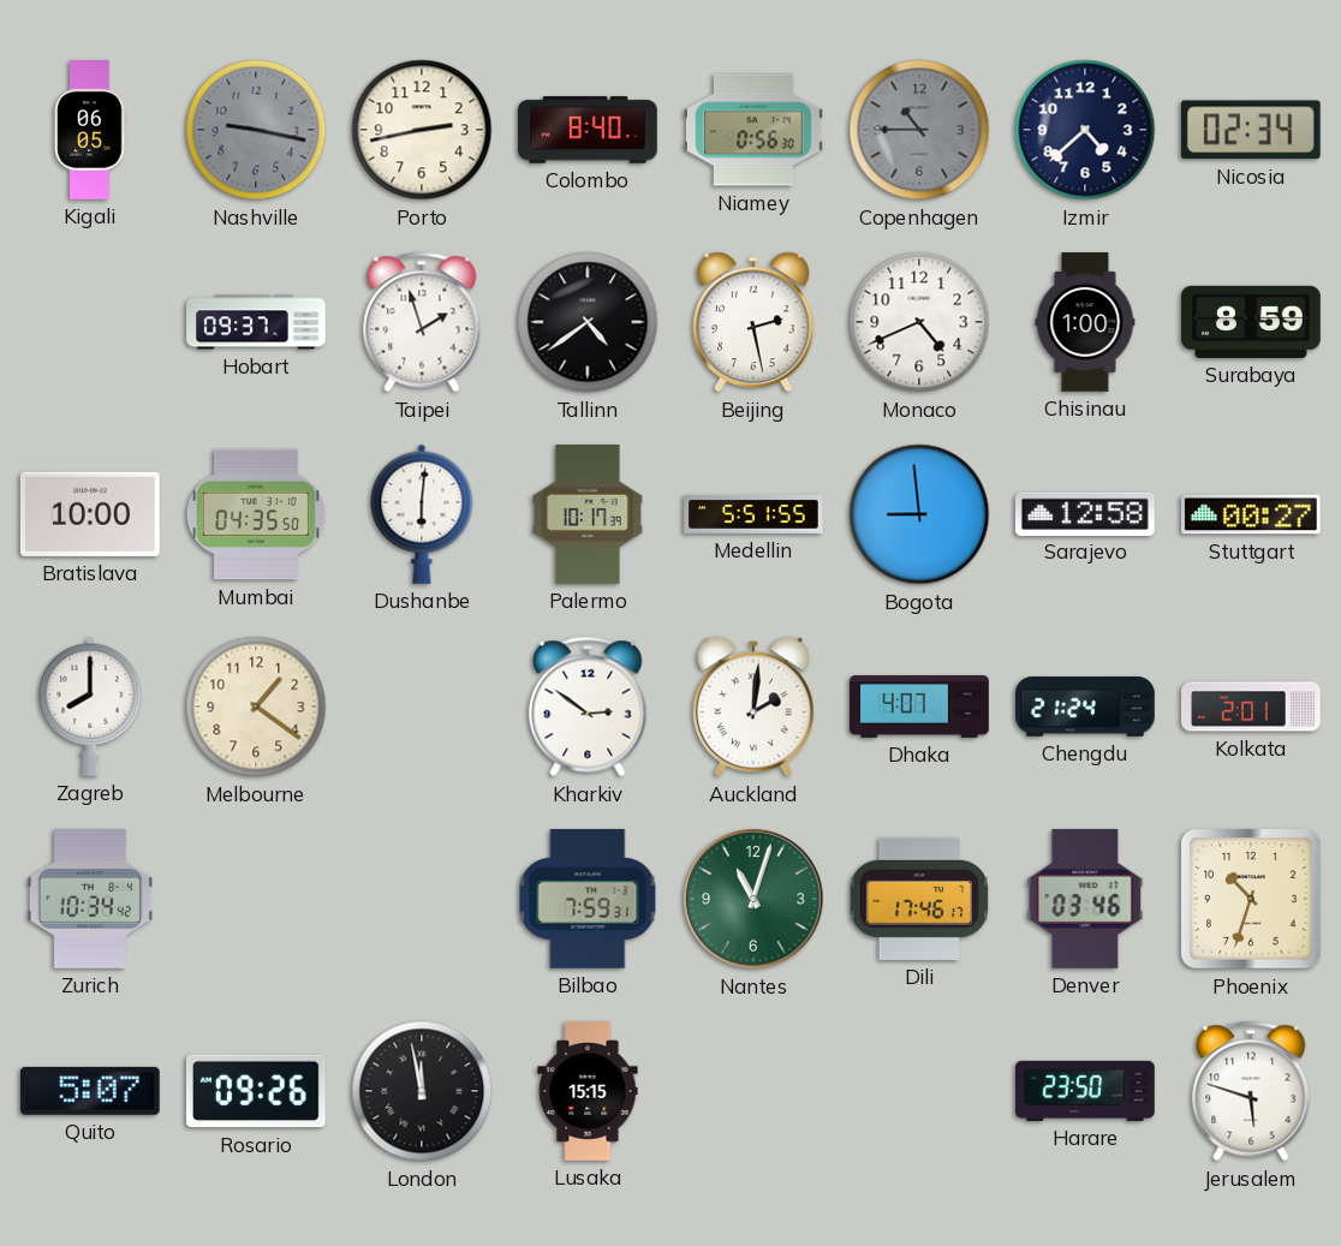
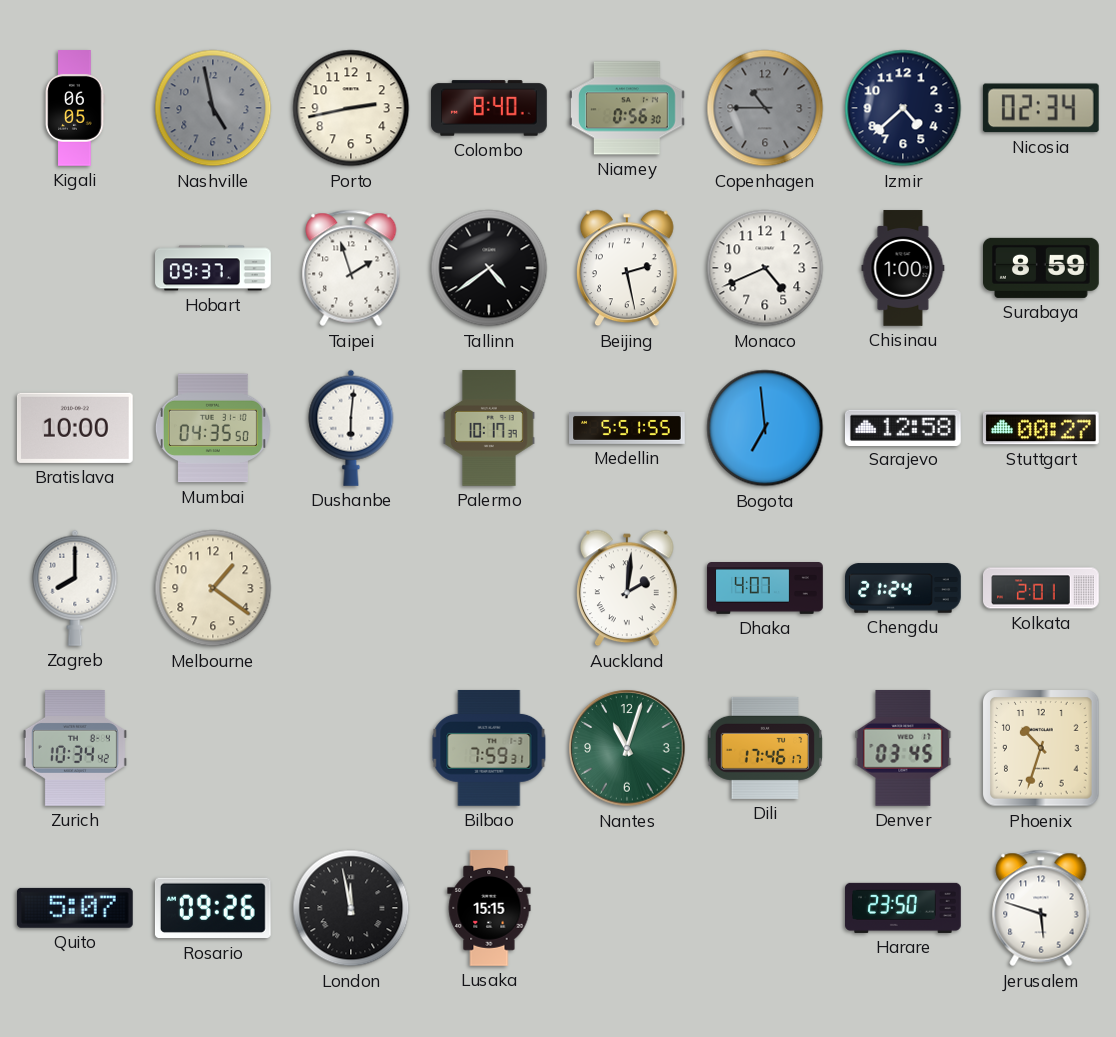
Nashville: 9:17 -> 4:58
Bogota: 8:59 -> 6:59
Kharkiv: 2:51 -> none
Denver: 03:46 -> 03:45
